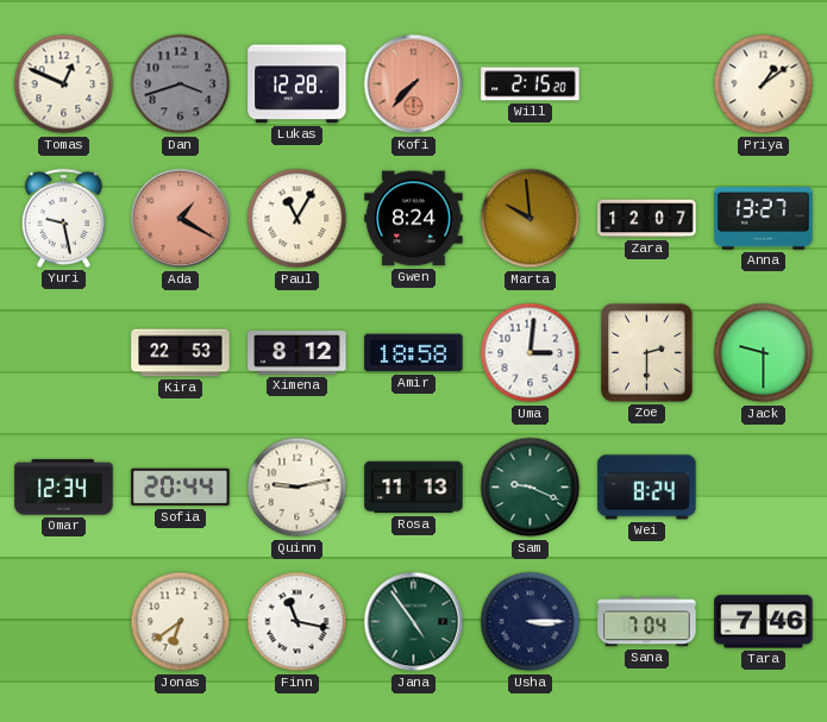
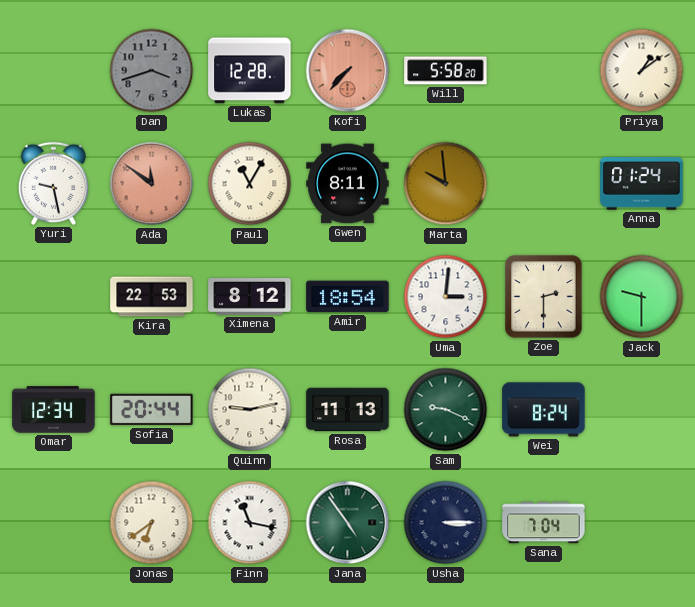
Tomas: 12:49 -> none
Will: 2:15 -> 5:58
Ada: 1:20 -> 11:51
Gwen: 8:24 -> 8:11
Zara: 12:07 -> none
Anna: 13:27 -> 01:24
Amir: 18:58 -> 18:54
Tara: 7:46 -> none
